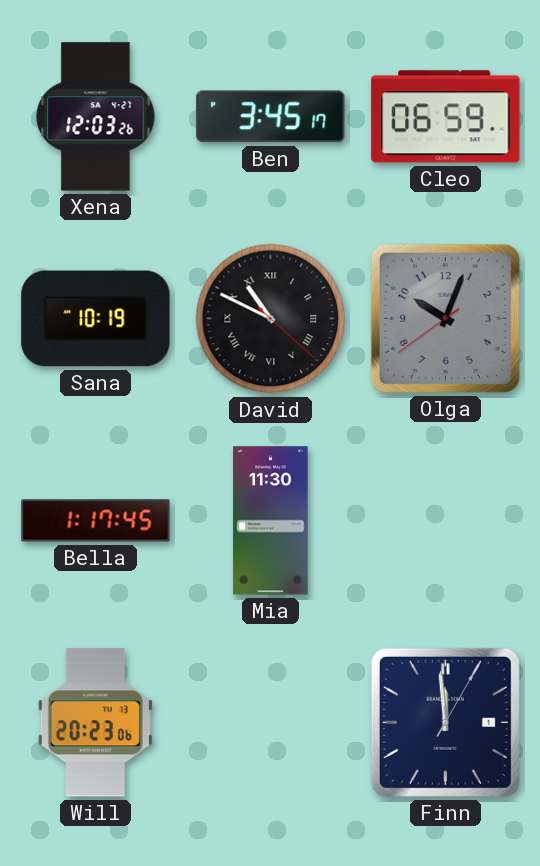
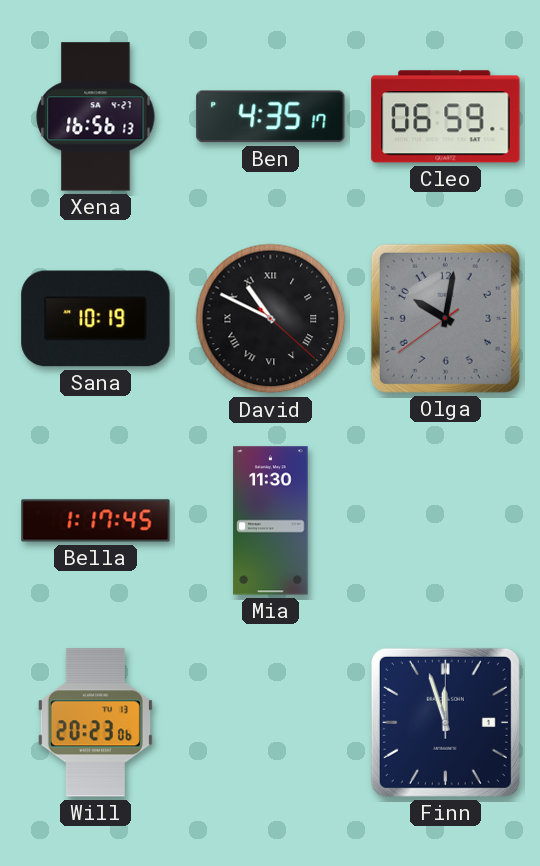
Xena: 12:03 -> 16:56
Ben: 3:45 -> 4:35
Olga: 10:03 -> 10:01
Finn: 11:59 -> 11:57
